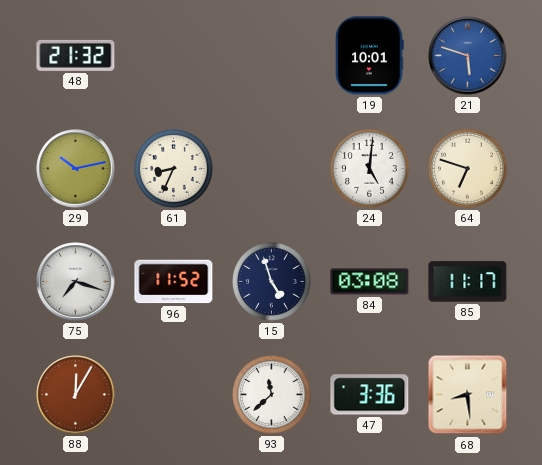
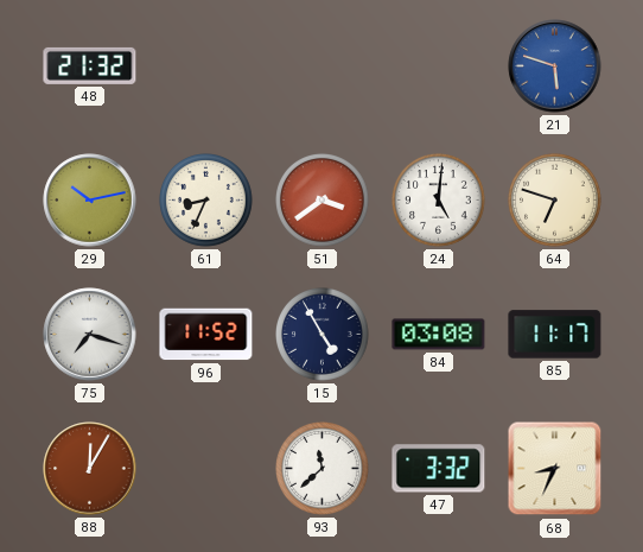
19: 10:01 -> none
51: none -> 3:39
15: 4:57 -> 4:55
47: 3:36 -> 3:32
68: 8:29 -> 8:34
